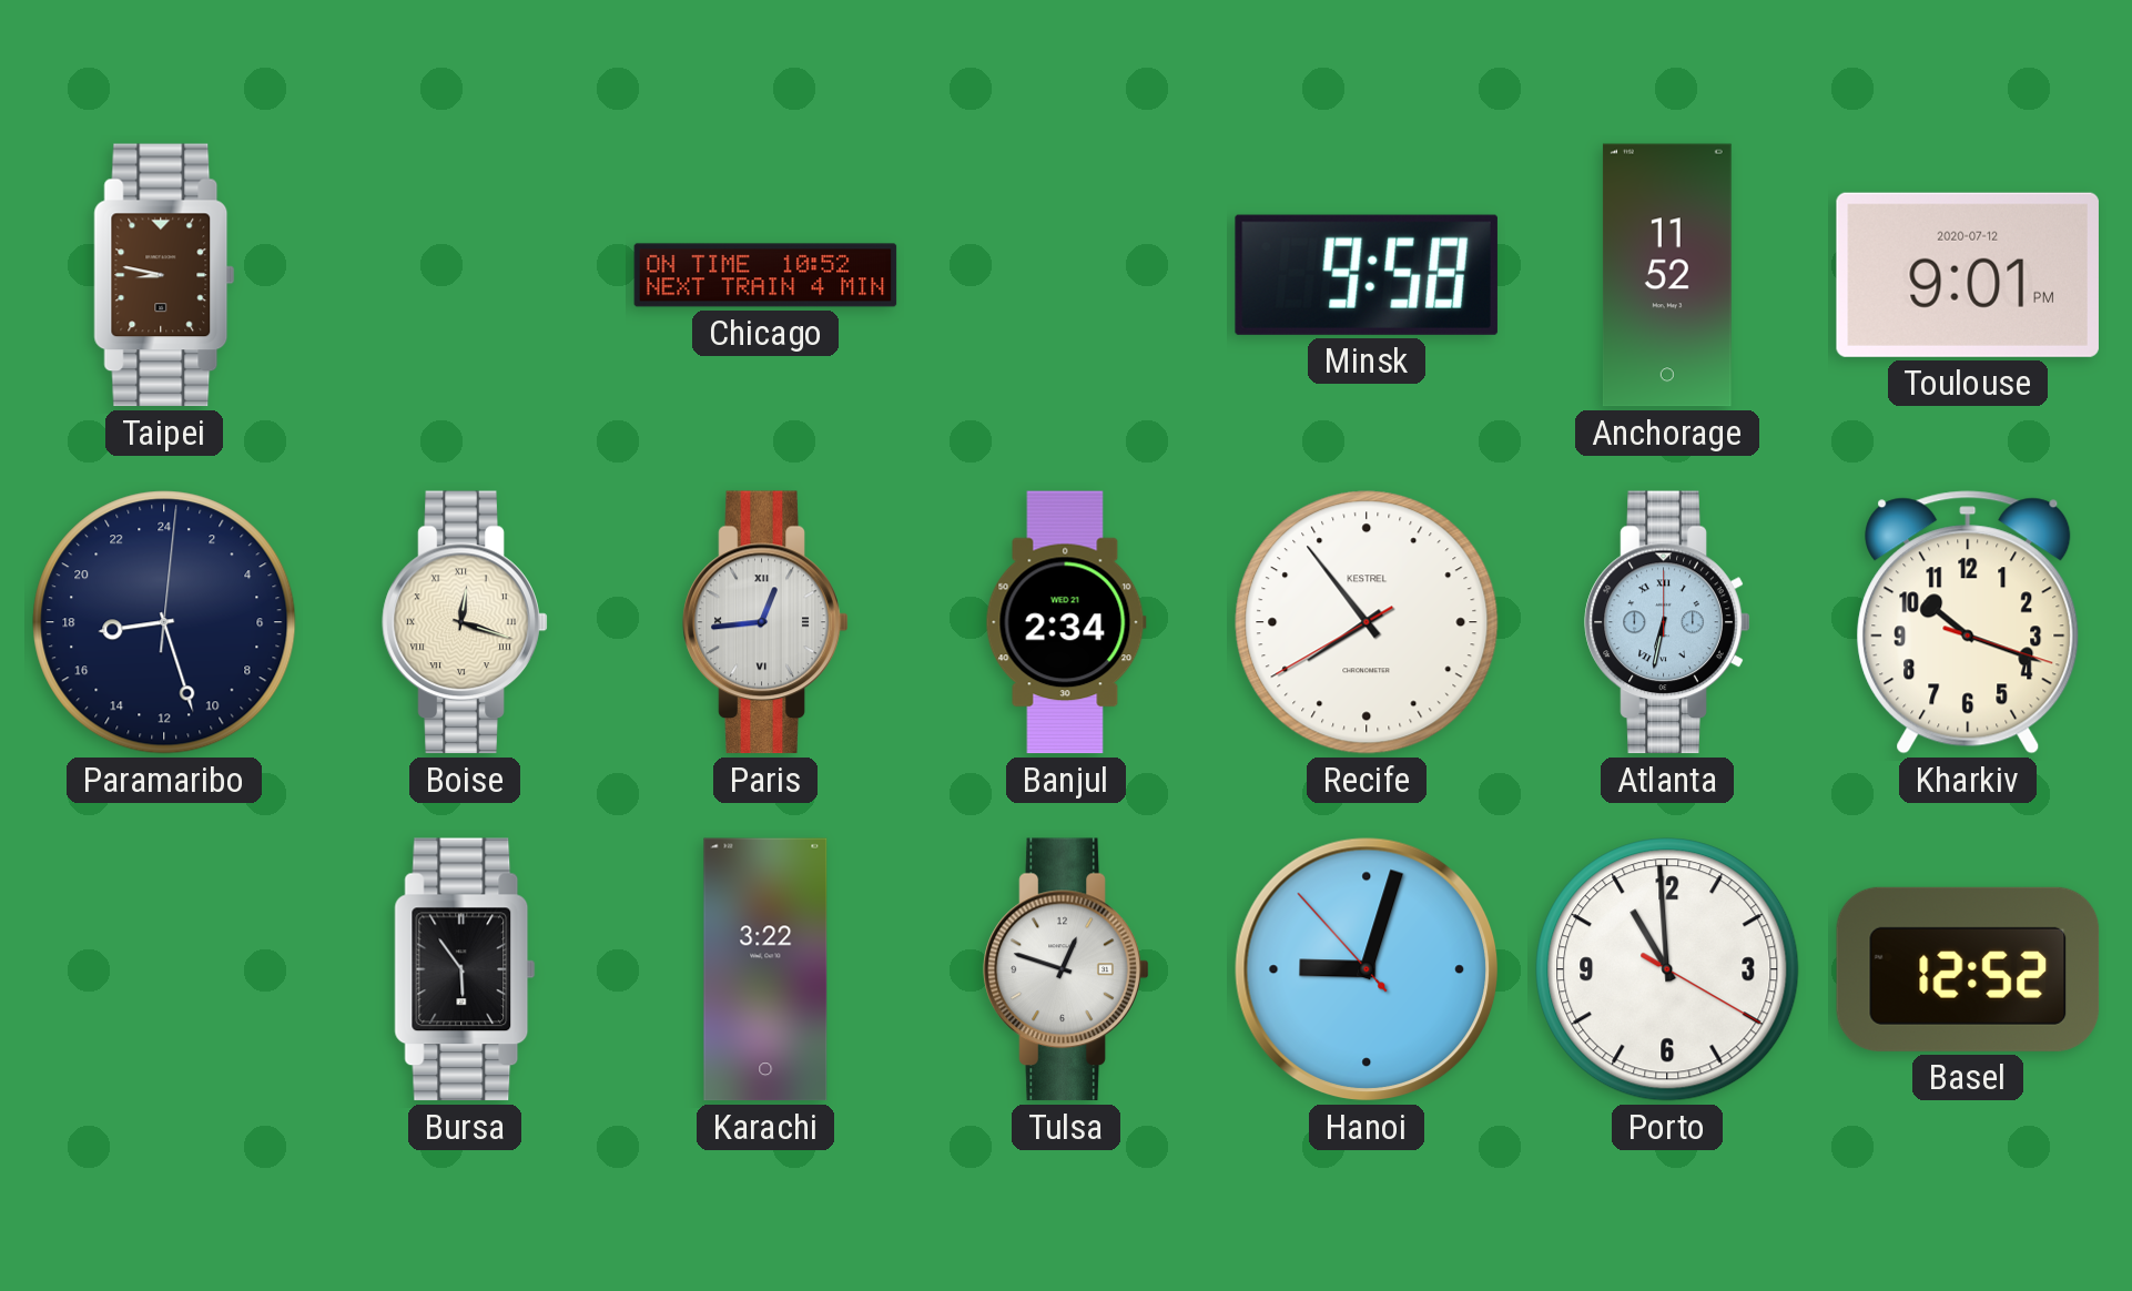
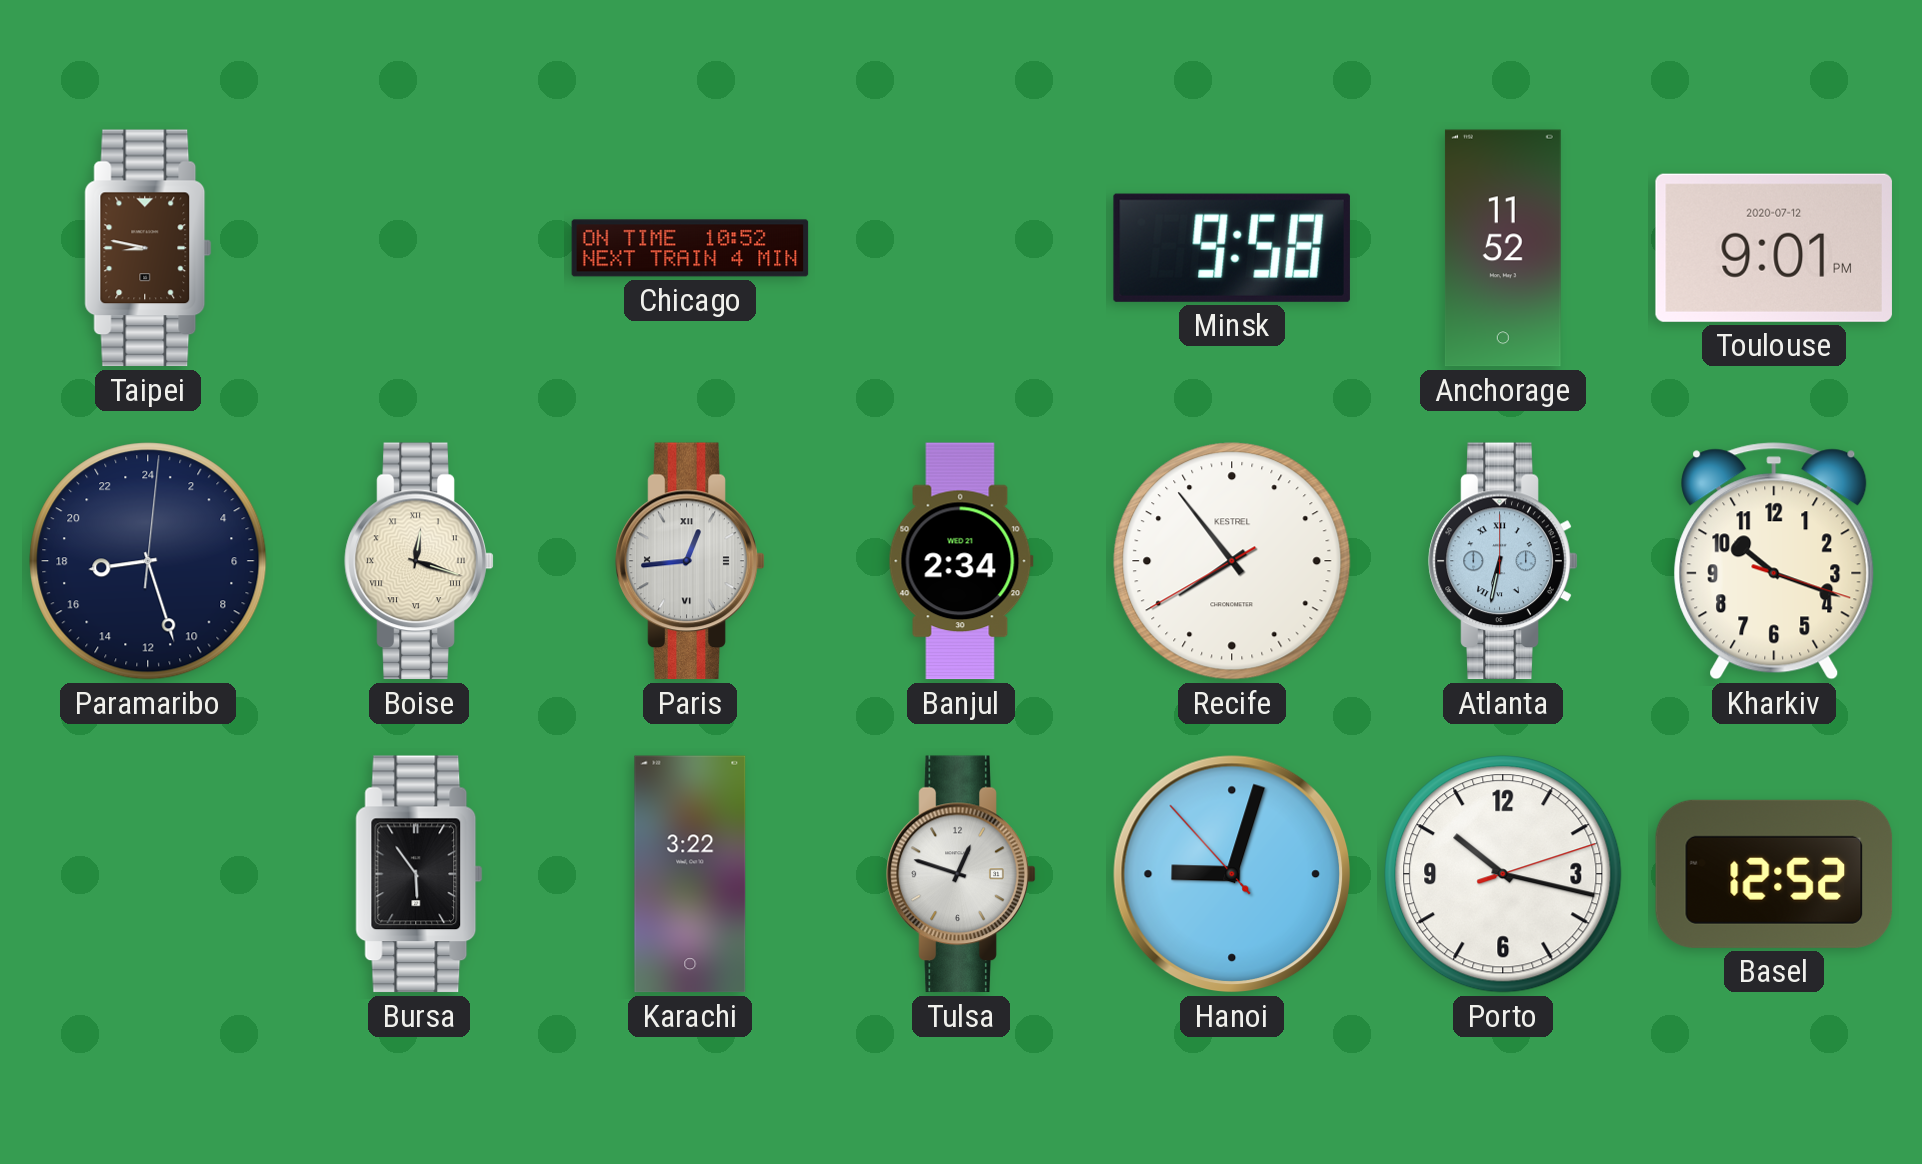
Porto: 10:59 -> 10:17
